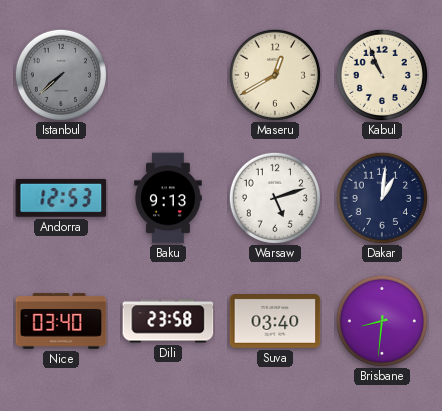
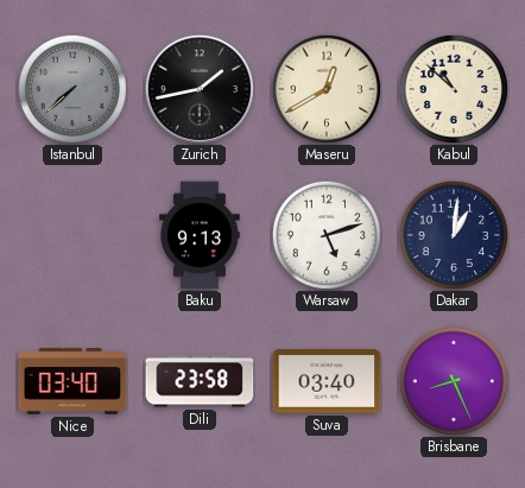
Zurich: none -> 1:43
Kabul: 10:56 -> 10:52
Andorra: 12:53 -> none
Brisbane: 8:31 -> 8:26
